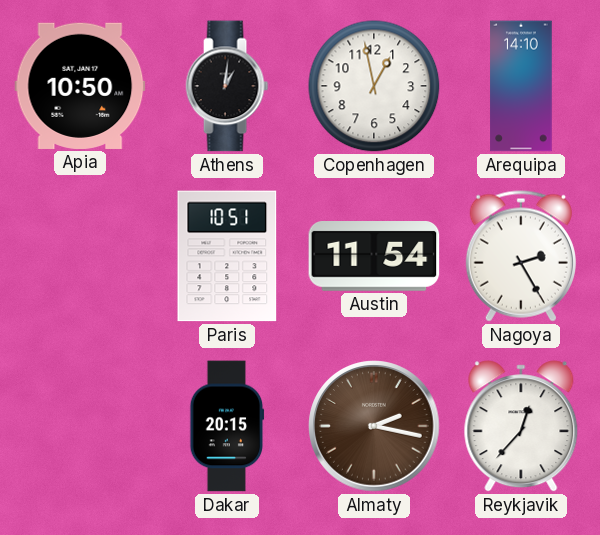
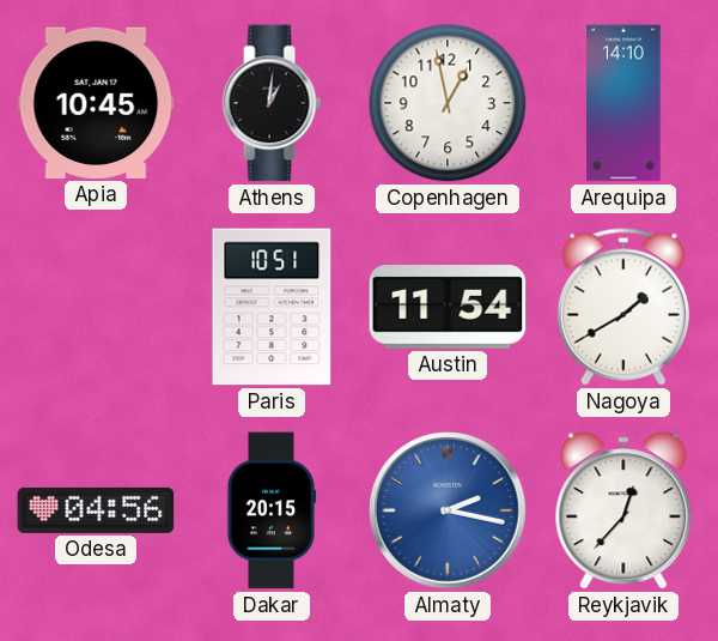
Apia: 10:50 -> 10:45
Nagoya: 2:25 -> 1:40
Odesa: none -> 04:56
Almaty dial: brown -> blue
